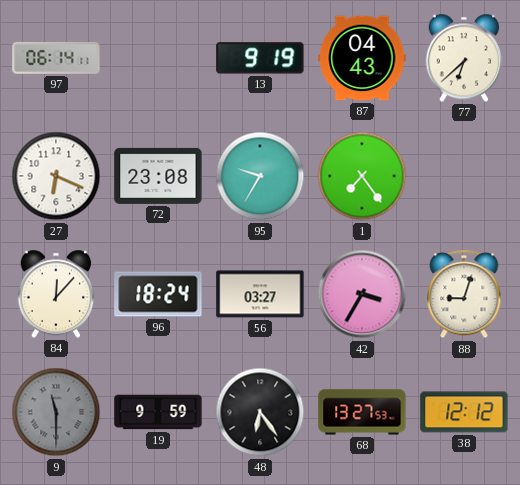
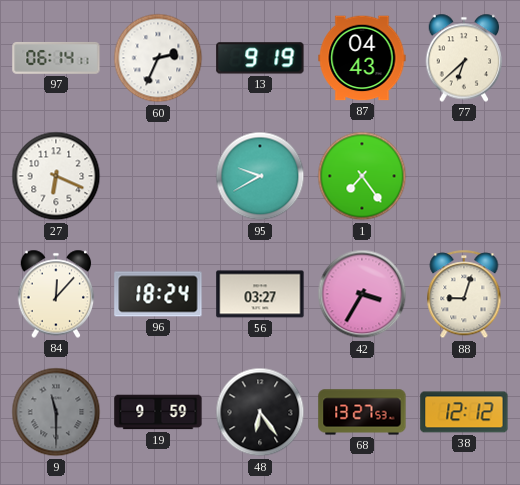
60: none -> 2:34
72: 23:08 -> none
95: 9:35 -> 9:40
